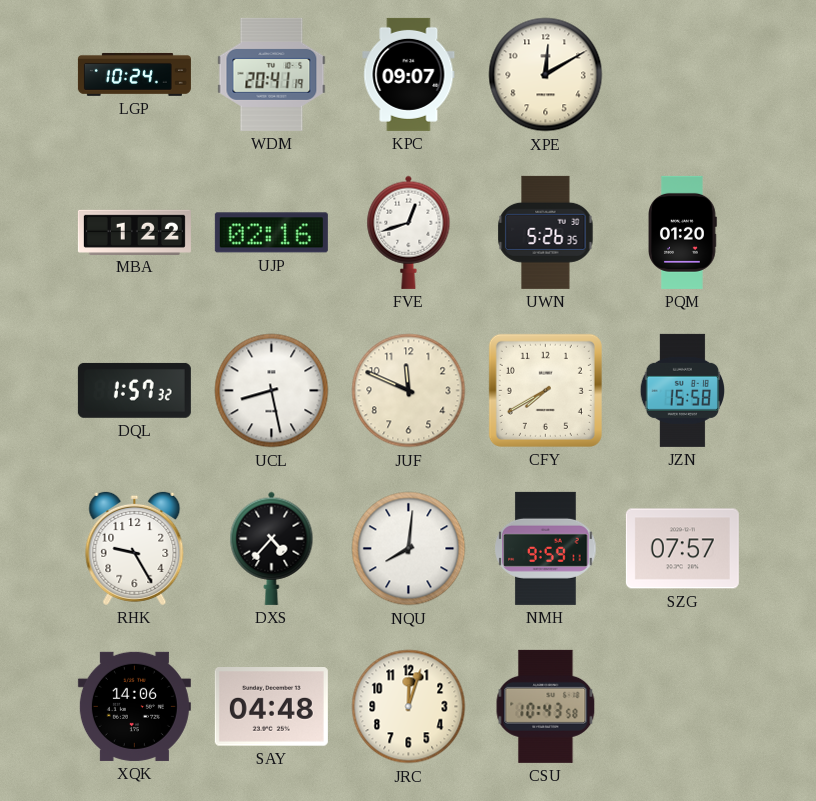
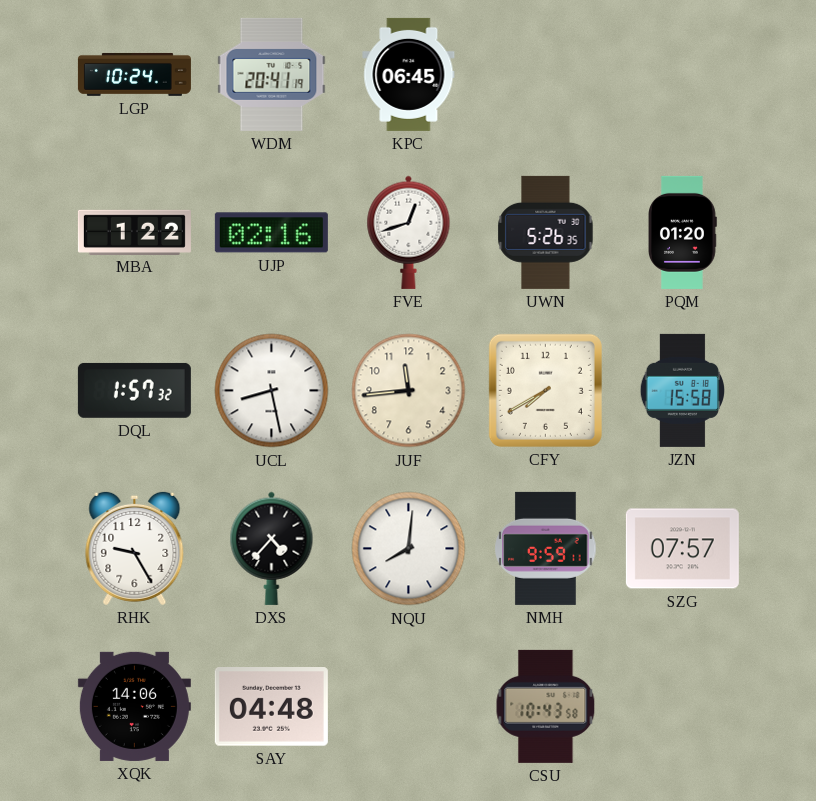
KPC: 09:07 -> 06:45
XPE: 12:10 -> none
JUF: 11:49 -> 11:44
JRC: 12:03 -> none
